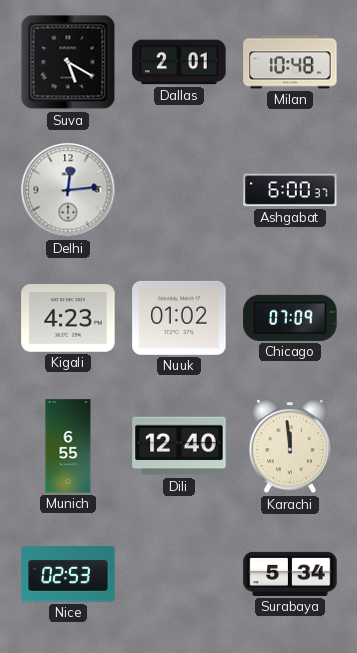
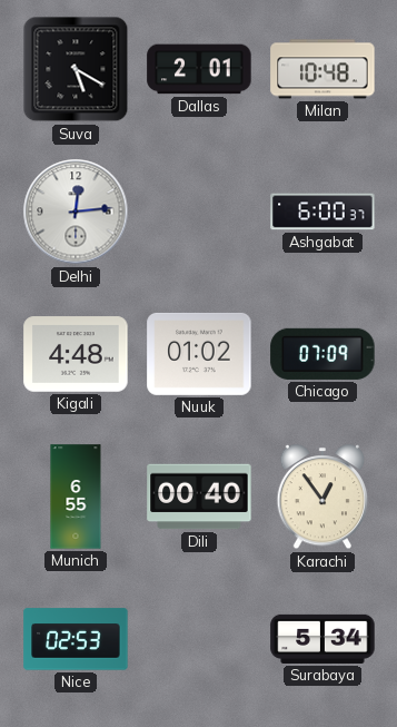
Kigali: 4:23 -> 4:48
Dili: 12:40 -> 00:40
Karachi: 11:59 -> 12:54
